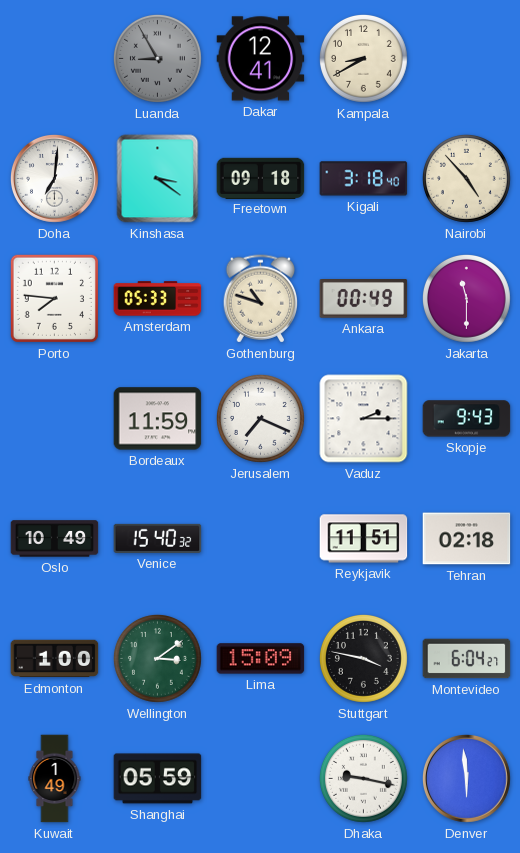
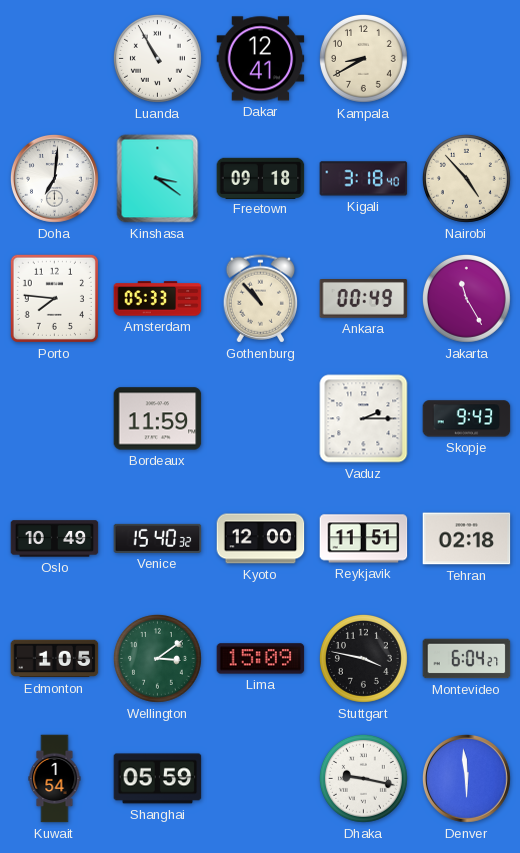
Luanda: 8:55 -> 10:55
Luanda dial: grey -> white
Gothenburg: 10:48 -> 10:53
Jakarta: 11:30 -> 11:25
Jerusalem: 7:19 -> none
Kyoto: none -> 12:00
Edmonton: 1:00 -> 1:05
Kuwait: 1:49 -> 1:54
